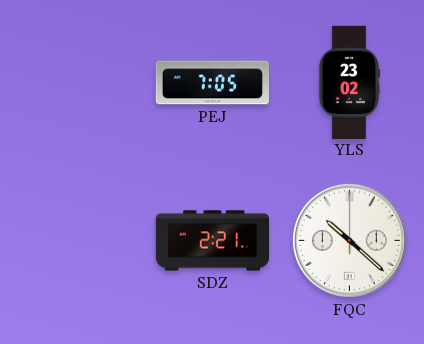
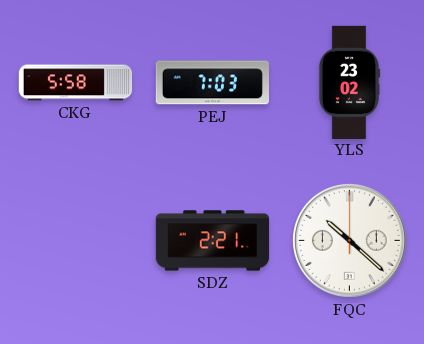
CKG: none -> 5:58
PEJ: 7:05 -> 7:03
